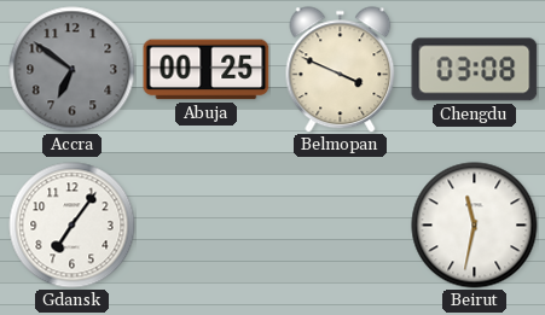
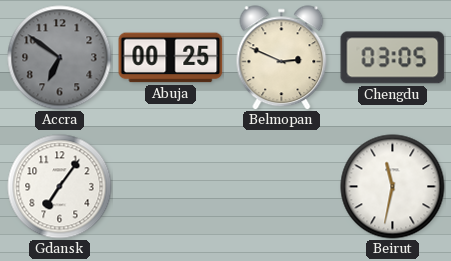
Belmopan: 3:49 -> 2:49
Chengdu: 03:08 -> 03:05
